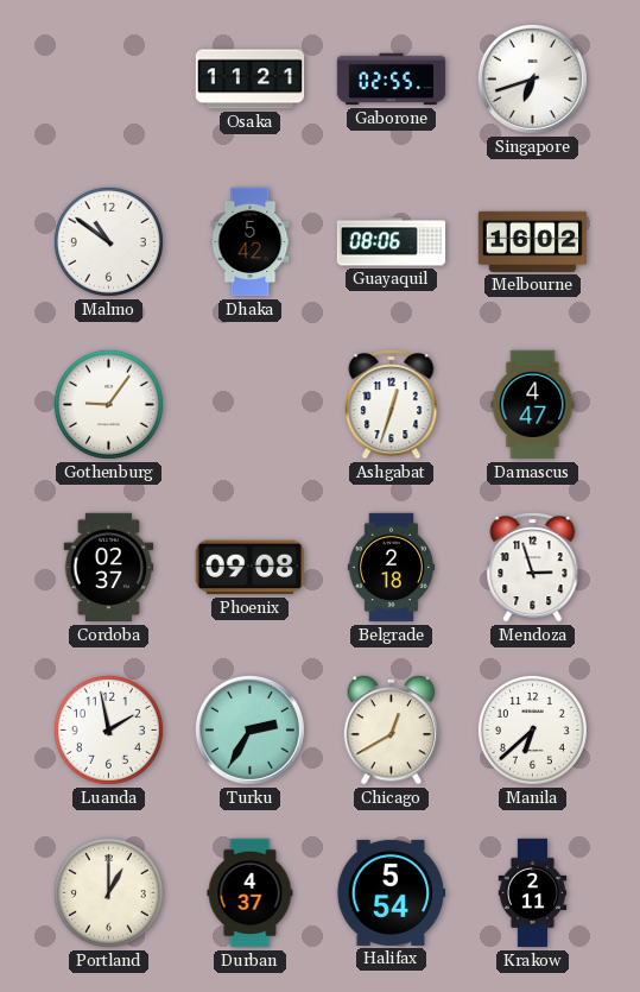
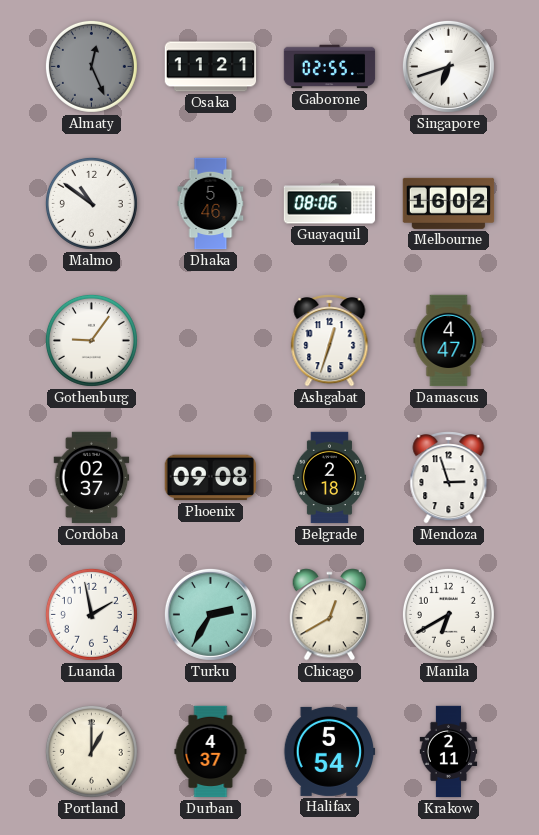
Almaty: none -> 12:26
Dhaka: 5:42 -> 5:46
Manila: 6:38 -> 6:40
